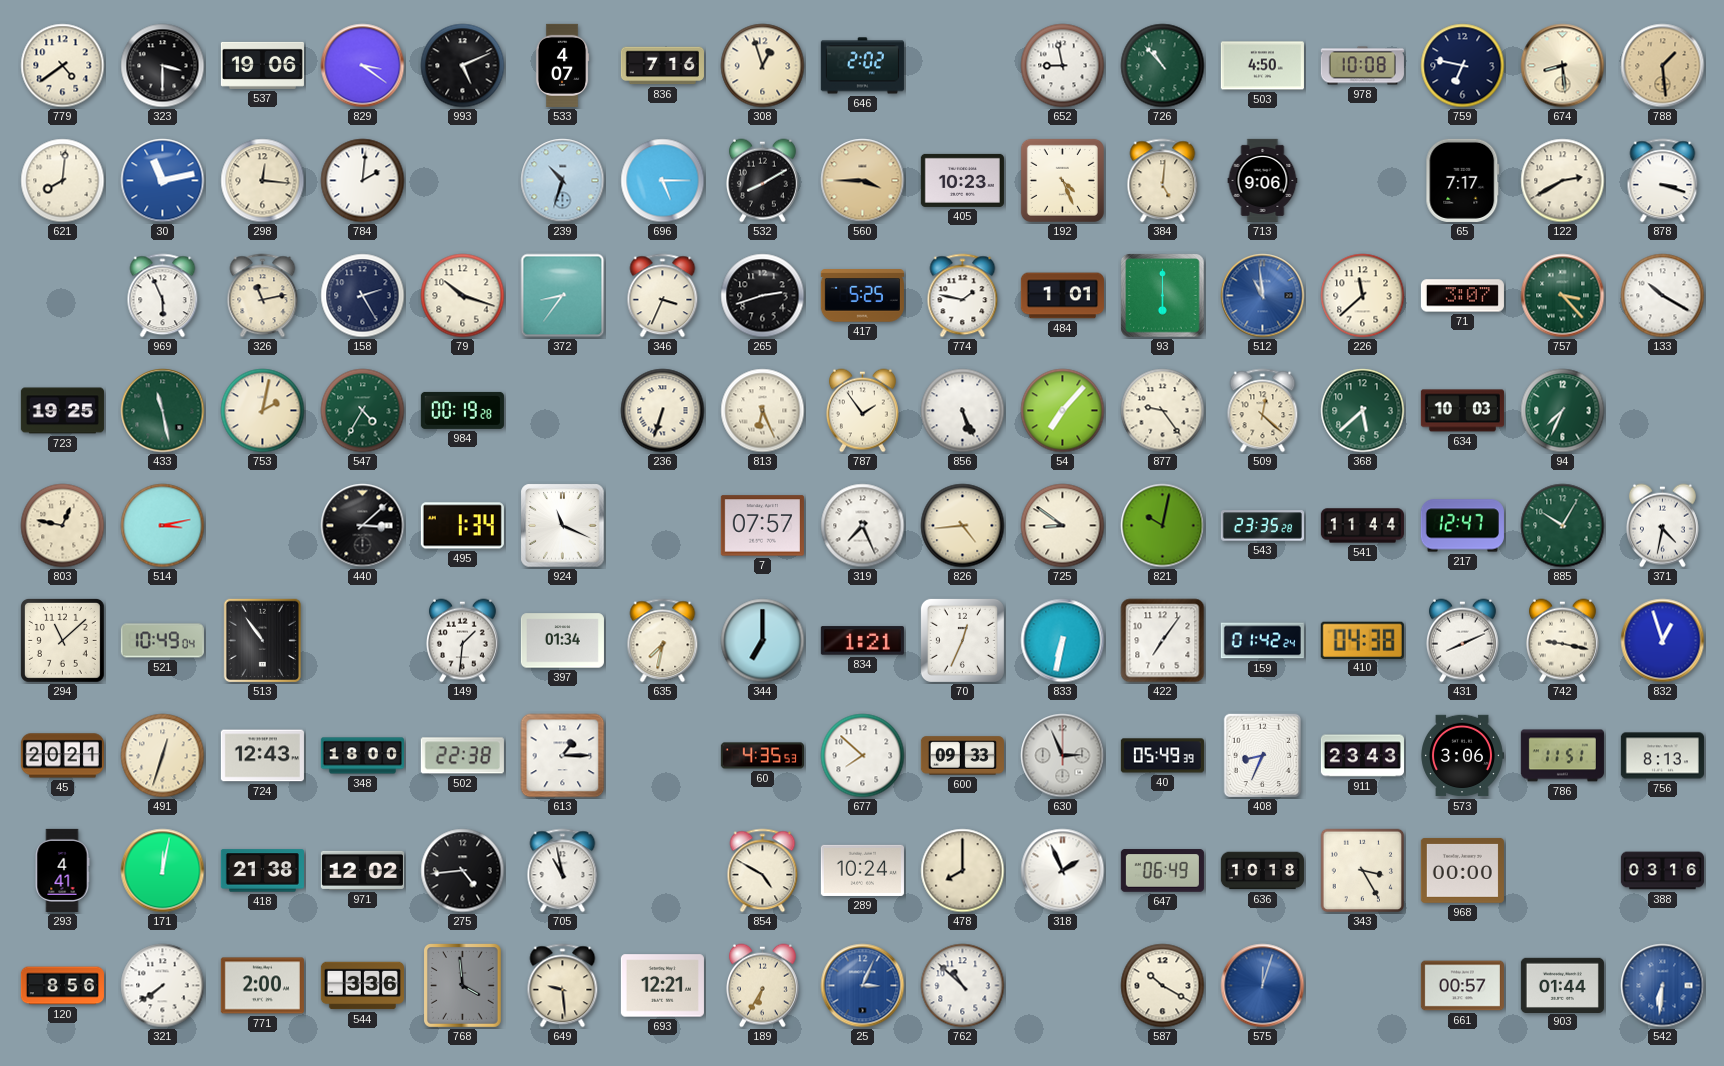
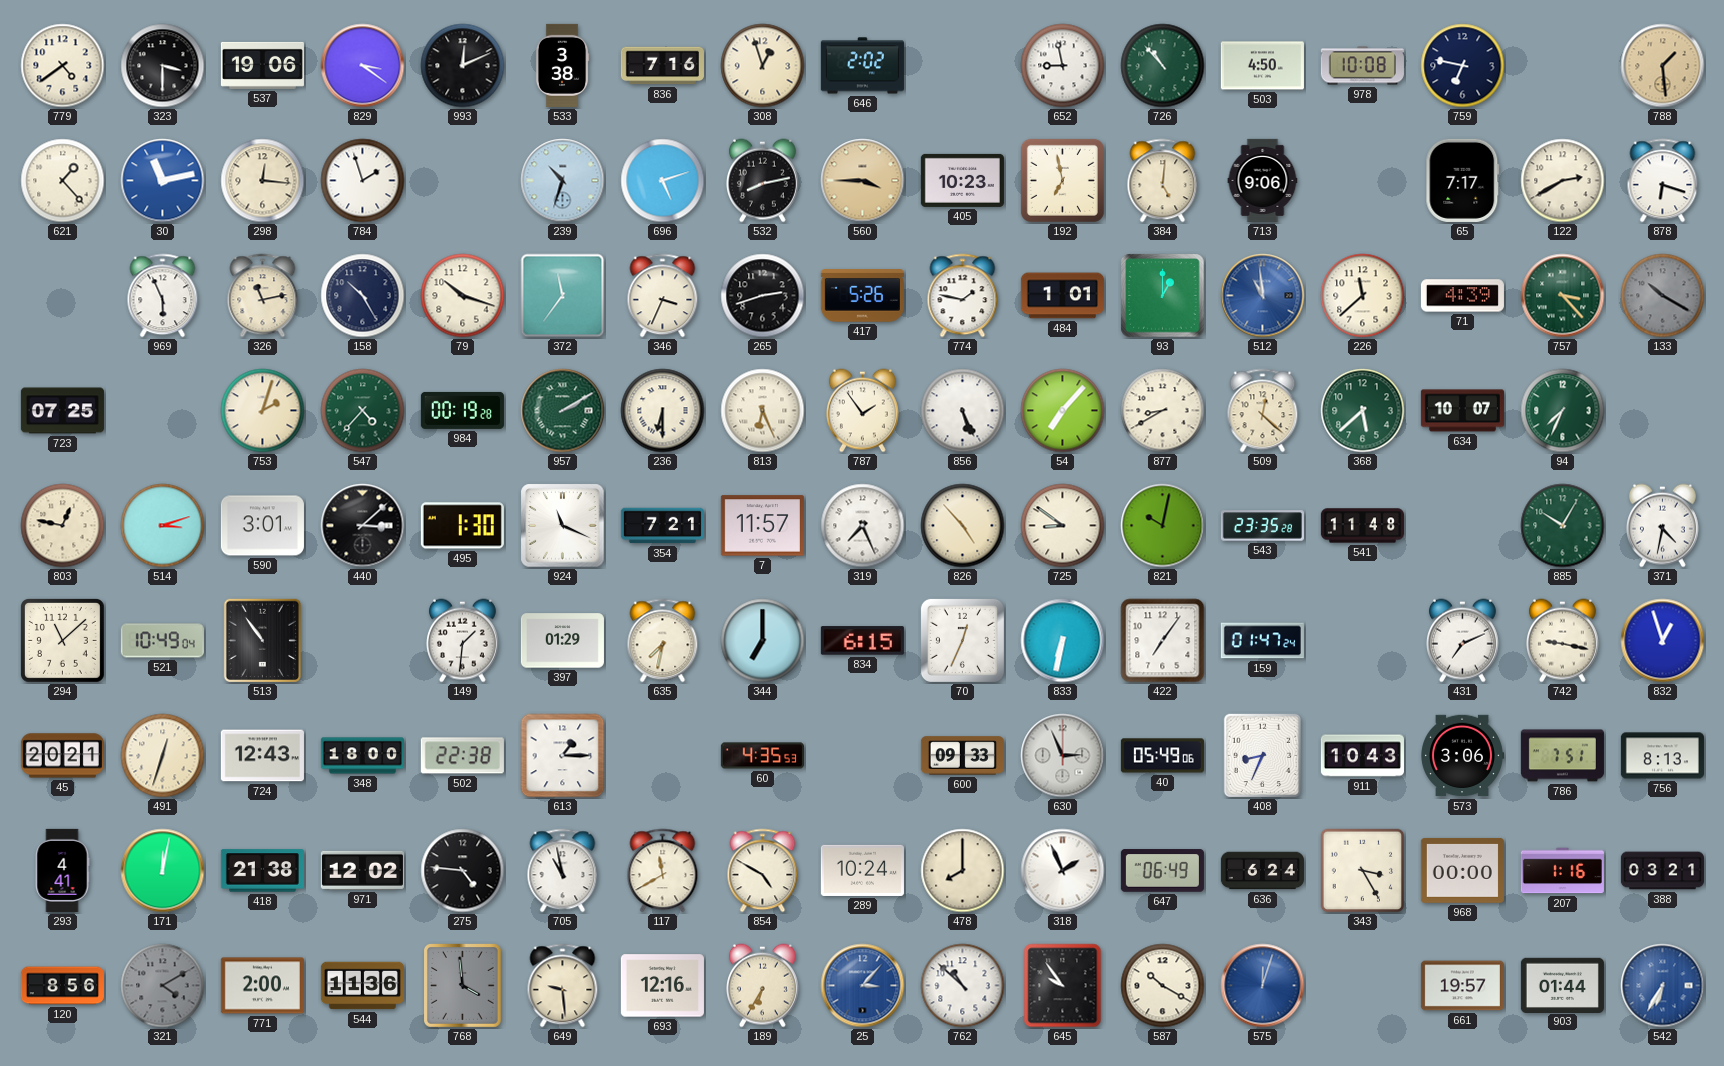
993: 5:11 -> 12:11
533: 4:07 -> 3:38
674: 8:29 -> none
621: 8:01 -> 1:23
784: 2:01 -> 1:57
696: 5:15 -> 5:12
532: 8:10 -> 8:13
192: 4:26 -> 6:58
878: 3:18 -> 6:18
158: 2:25 -> 10:25
372: 8:36 -> 11:36
417: 5:25 -> 5:26
93: 6:00 -> 1:00
71: 3:07 -> 4:39
133 dial: white -> grey
723: 19:25 -> 07:25
433: 11:28 -> none
753: 2:02 -> 2:03
547: 4:35 -> 4:37
957: none -> 2:10
236: 6:33 -> 6:30
877: 9:24 -> 8:40
634: 10:03 -> 10:07
514: 3:13 -> 3:12
590: none -> 3:01
495: 1:34 -> 1:30
354: none -> 7:21
7: 07:57 -> 11:57
826: 4:44 -> 4:53
541: 11:44 -> 11:48
217: 12:47 -> none
397: 01:34 -> 01:29
834: 1:21 -> 6:15
159: 01:42 -> 01:47
410: 04:38 -> none
431: 8:11 -> 7:11
677: 7:52 -> none
40: 05:49:39 -> 05:49:06
911: 23:43 -> 10:43
786: 11:51 -> 7:51
275: 4:44 -> 4:46
117: none -> 11:40
636: 10:18 -> 6:24
207: none -> 1:16
388: 03:16 -> 03:21
321: 7:39 -> 4:10
321 dial: white -> grey
544: 3:36 -> 11:36
693: 12:21 -> 12:16
25: 3:04 -> 3:07
645: none -> 9:54
661: 00:57 -> 19:57
542: 6:31 -> 6:35
